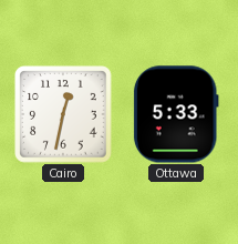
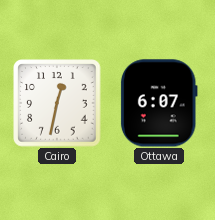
Ottawa: 5:33 -> 6:07
